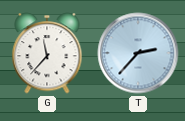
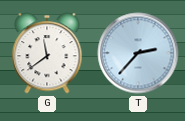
G: 11:37 -> 11:39
